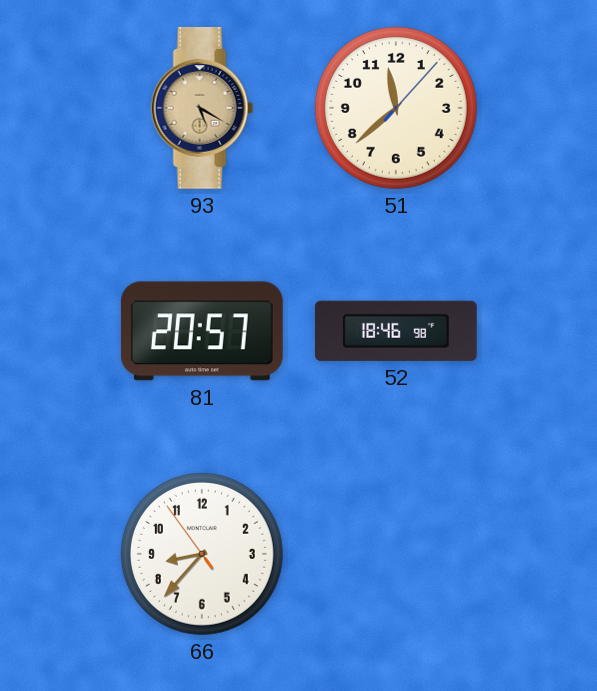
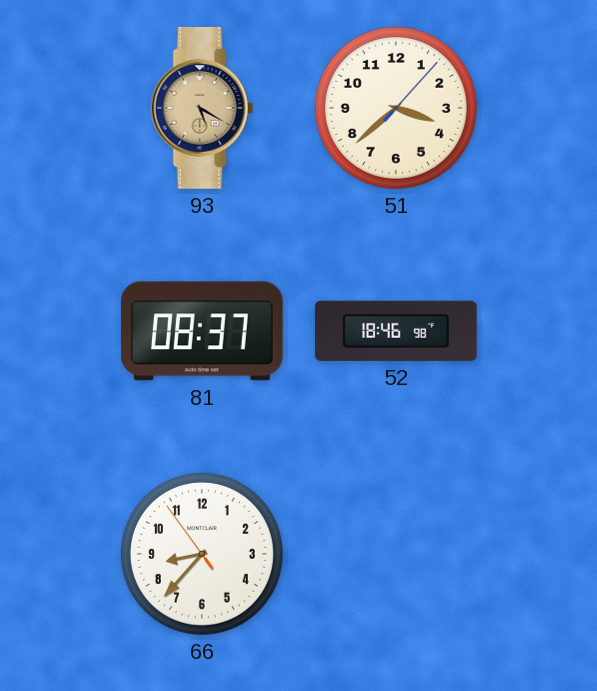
51: 11:38 -> 3:38
81: 20:57 -> 08:37
